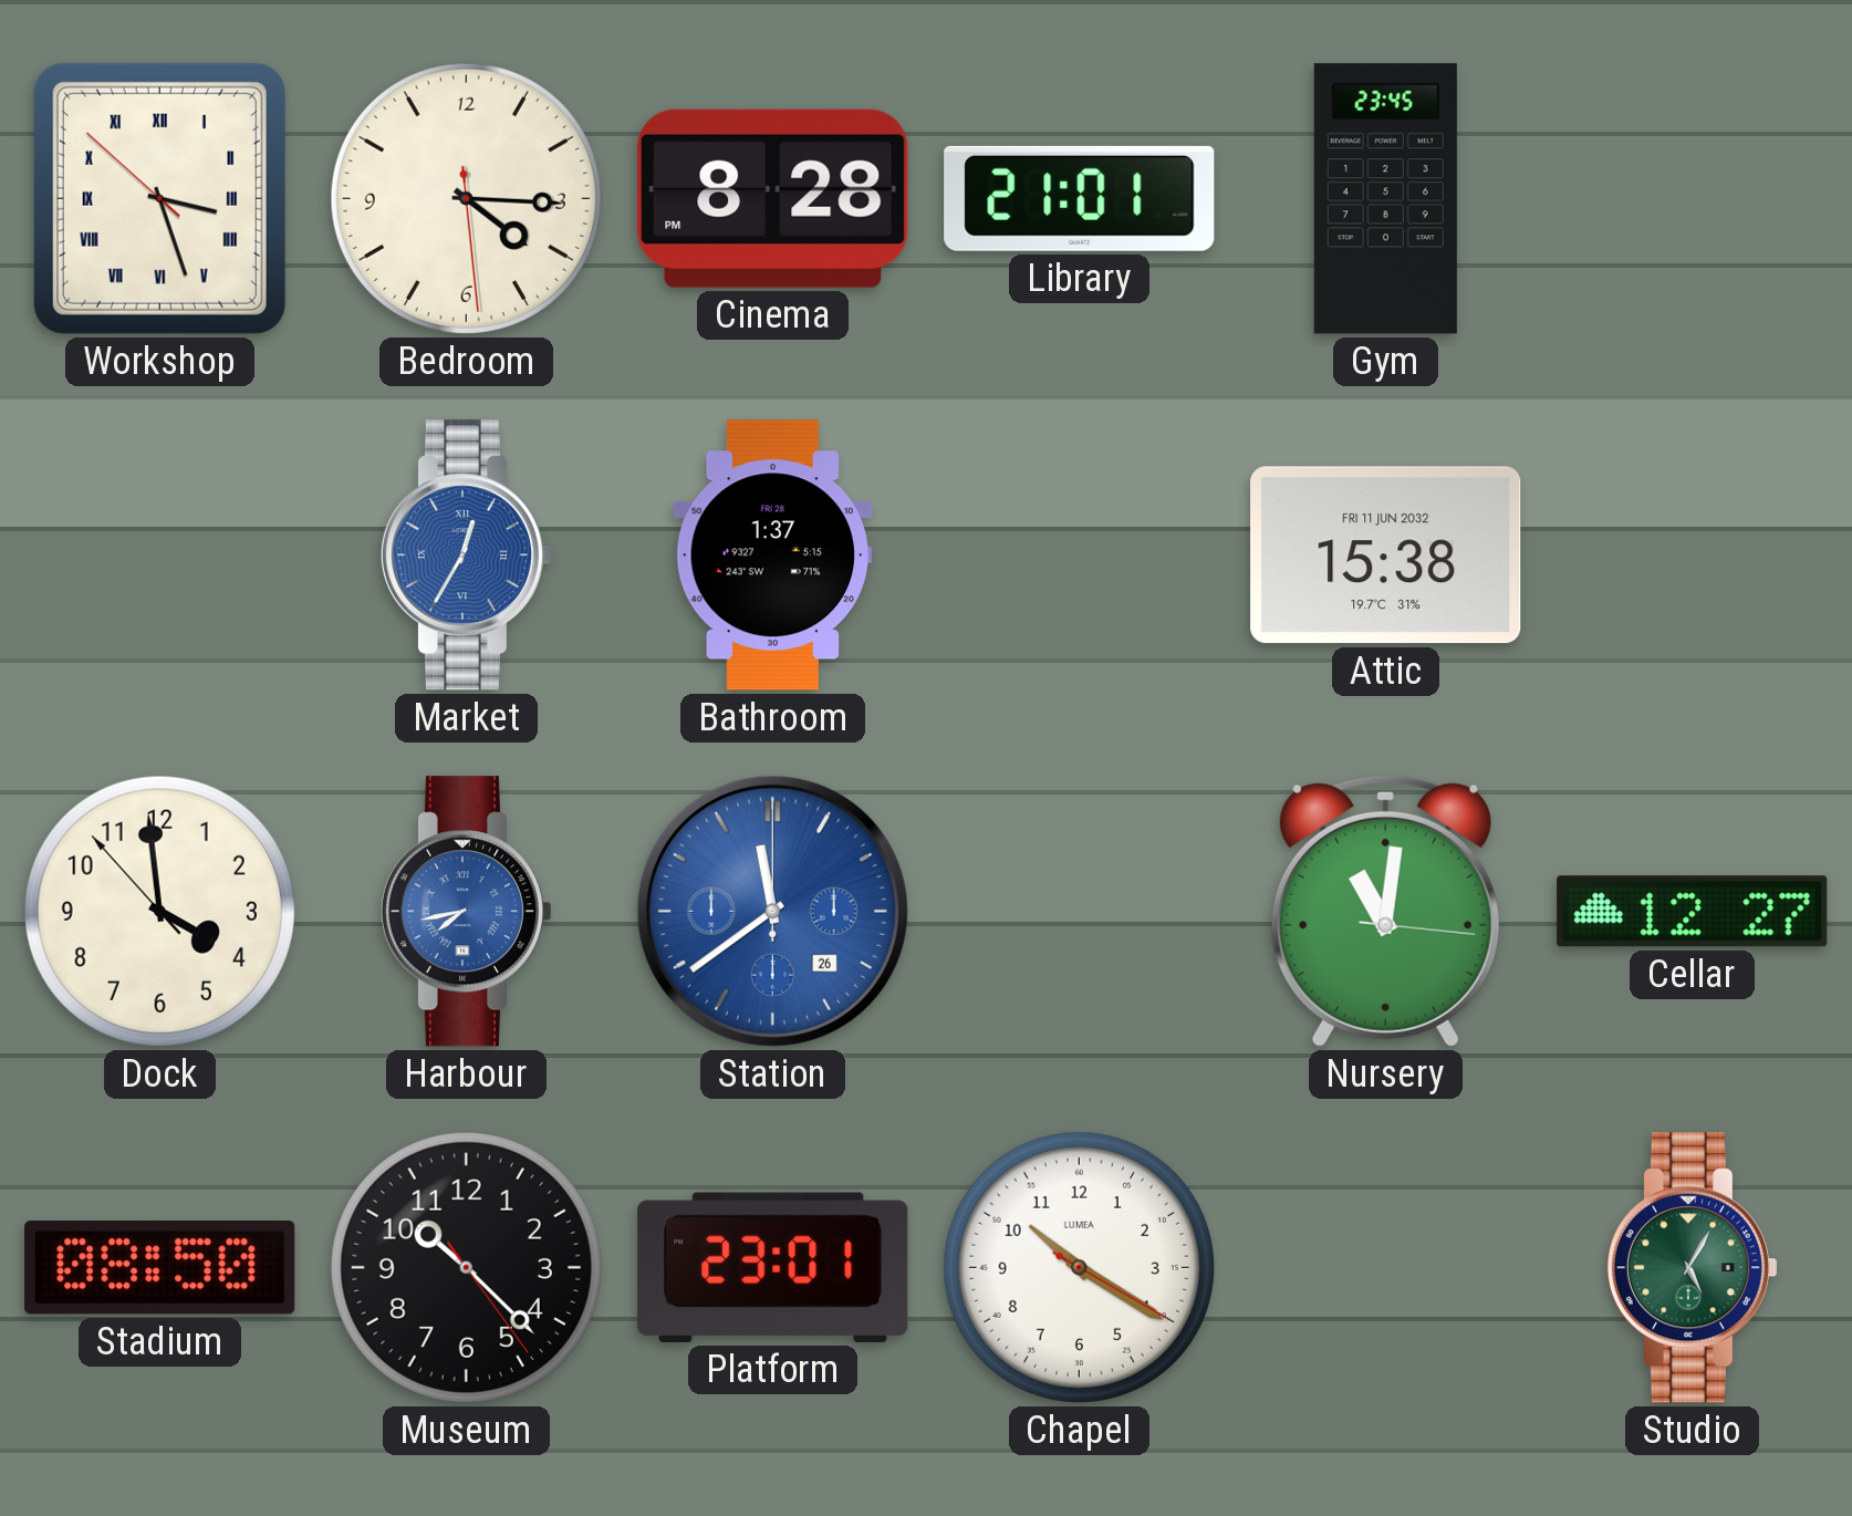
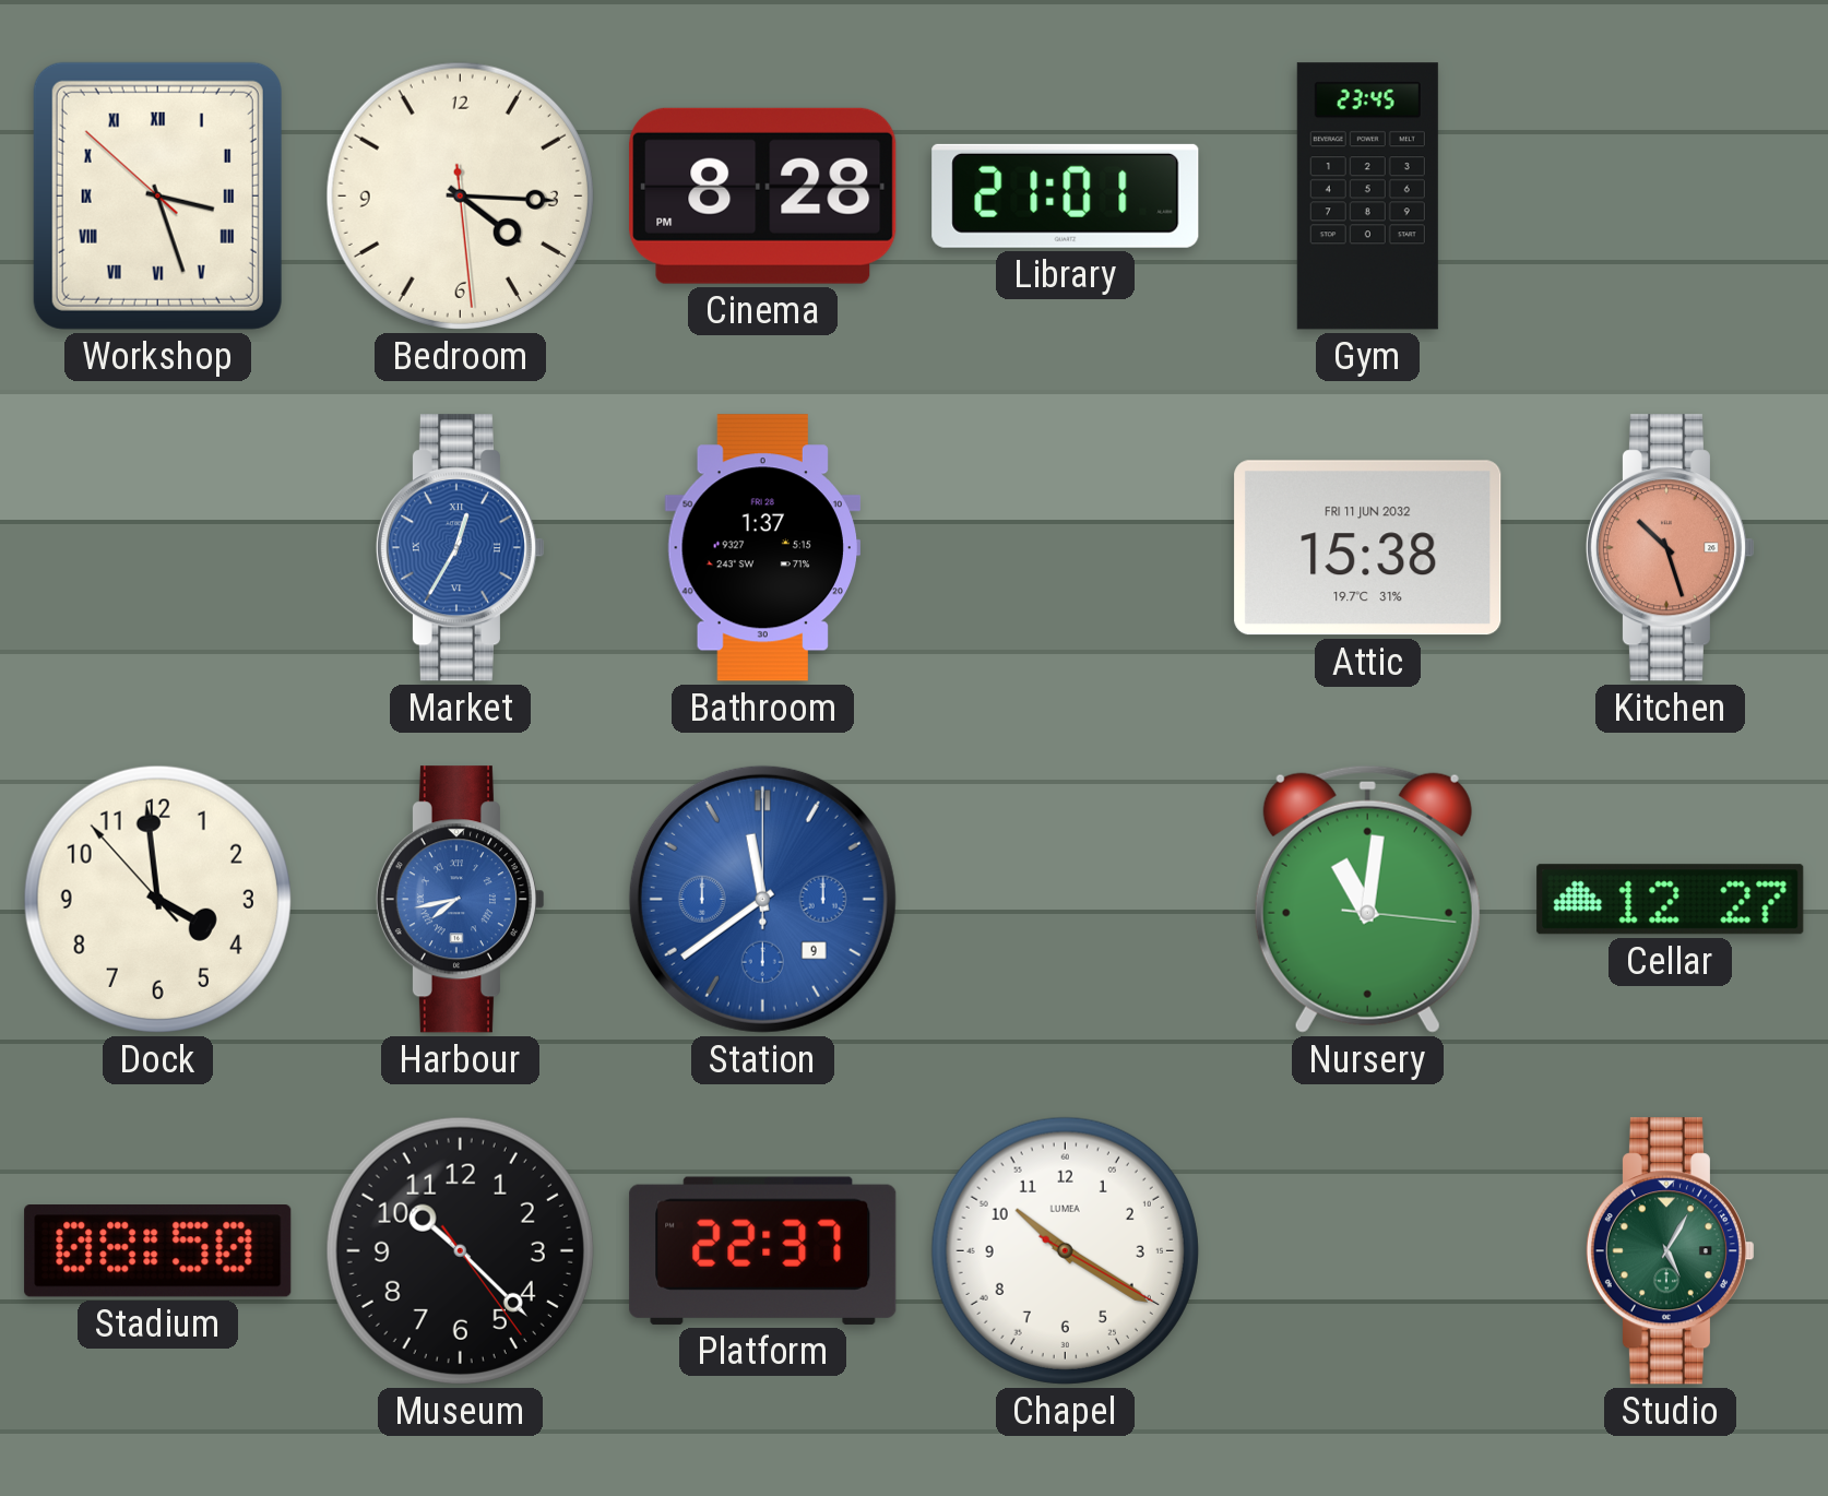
Kitchen: none -> 10:27
Station date: 26 -> 9
Platform: 23:01 -> 22:37
